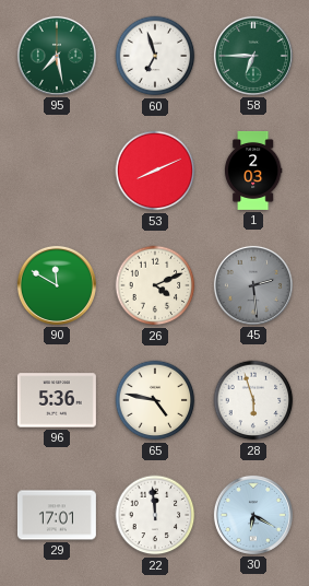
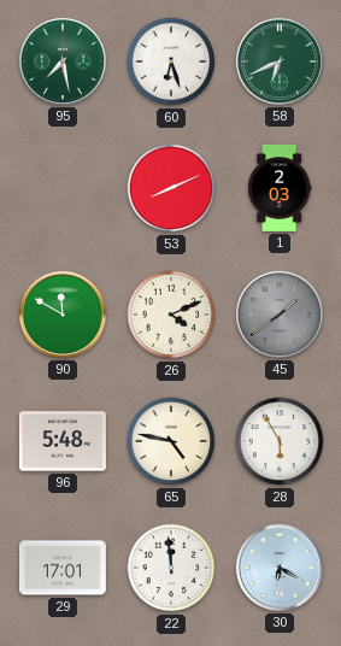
60: 6:57 -> 6:27
58: 6:45 -> 6:41
45: 2:29 -> 1:39
96: 5:36 -> 5:48
28: 5:57 -> 5:55
